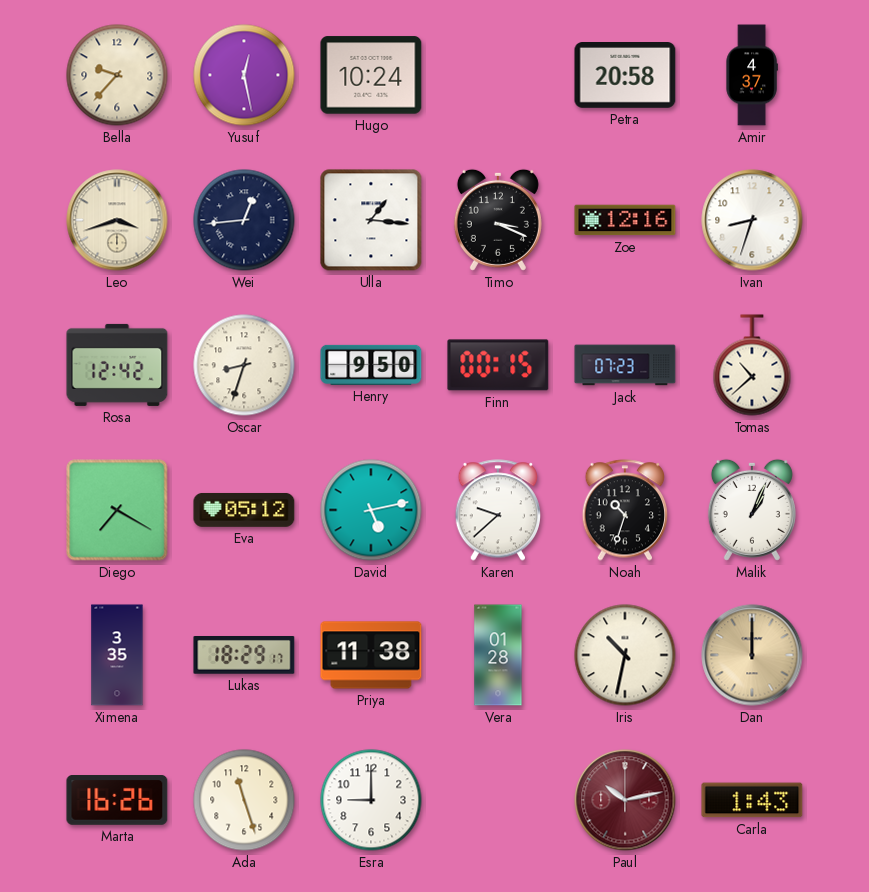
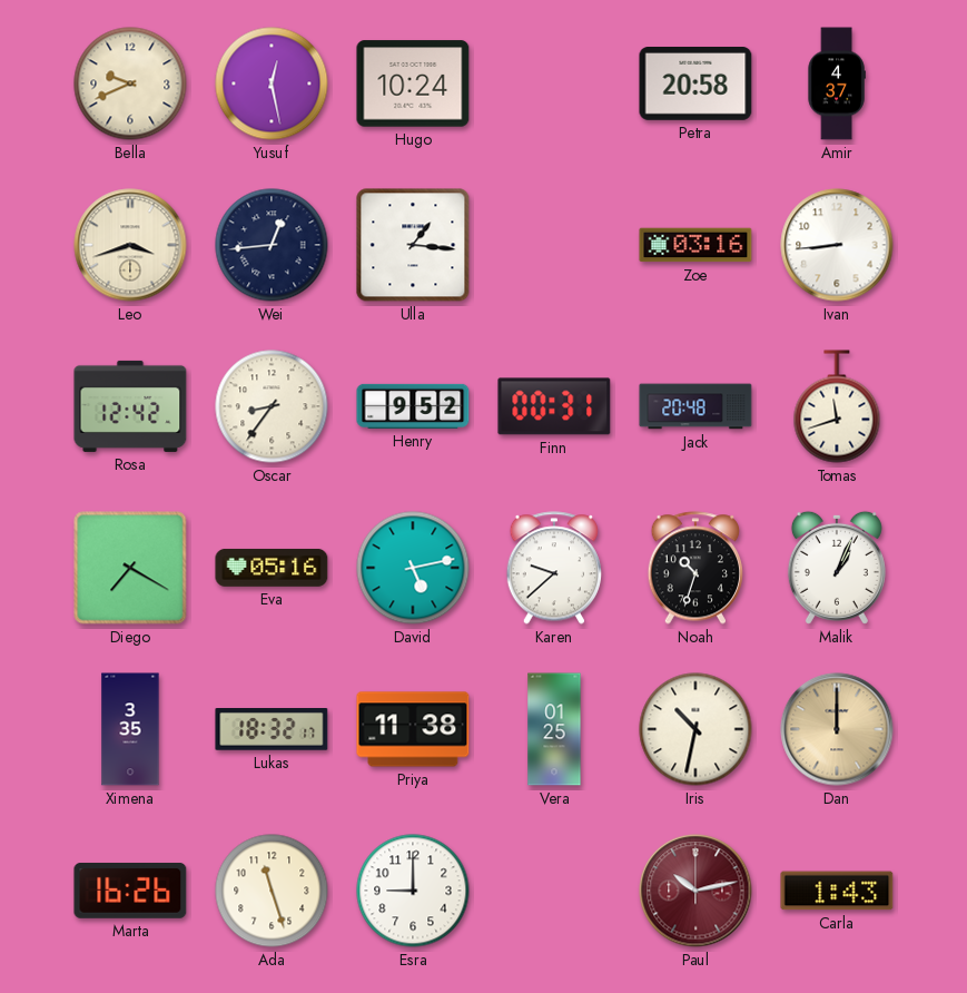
Bella: 9:37 -> 9:41
Timo: 3:19 -> none
Zoe: 12:16 -> 03:16
Ivan: 8:33 -> 8:44
Oscar: 8:33 -> 8:36
Henry: 9:50 -> 9:52
Finn: 00:15 -> 00:31
Jack: 07:23 -> 20:48
Tomas: 10:38 -> 11:42
Eva: 05:12 -> 05:16
Lukas: 18:29 -> 18:32
Vera: 01:28 -> 01:25
